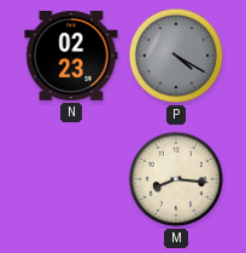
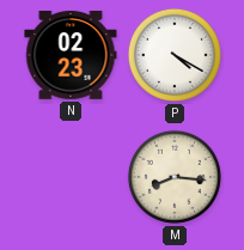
P dial: grey -> white
